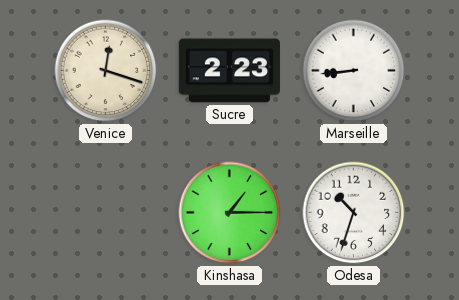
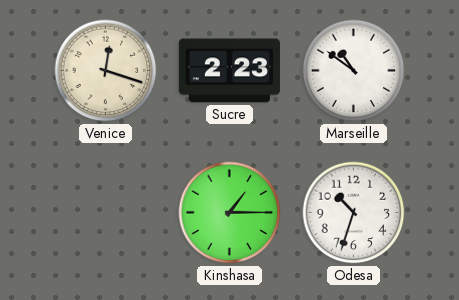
Marseille: 8:44 -> 10:51
